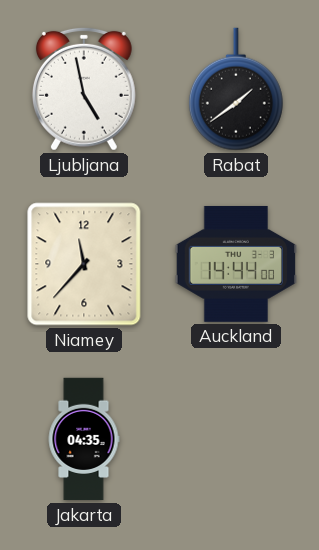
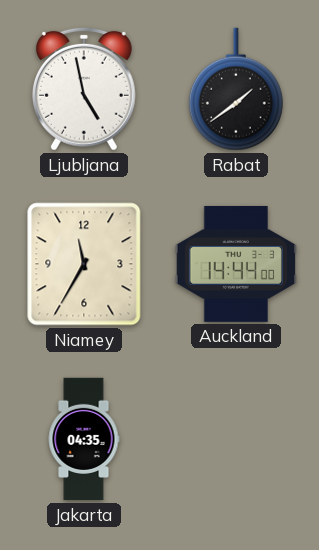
Niamey: 11:37 -> 11:35
